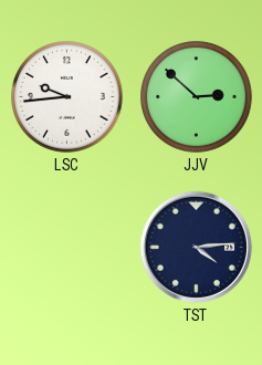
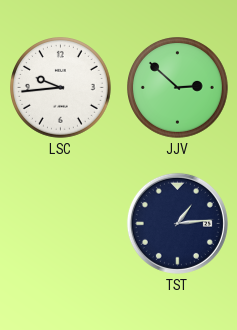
TST: 4:14 -> 1:14
